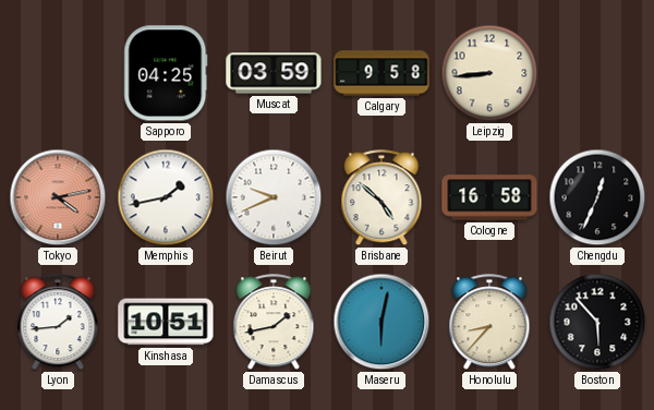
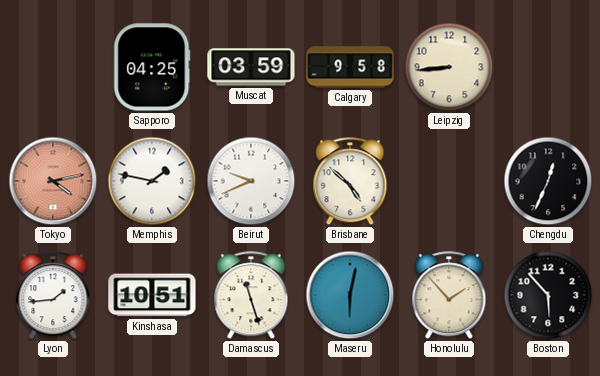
Memphis: 1:43 -> 1:47
Cologne: 16:58 -> none
Damascus: 1:43 -> 11:27
Honolulu: 8:37 -> 1:53
